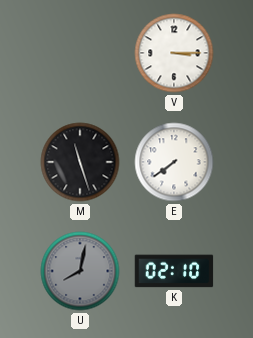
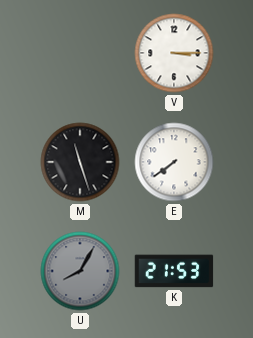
U: 8:02 -> 8:05
K: 02:10 -> 21:53
